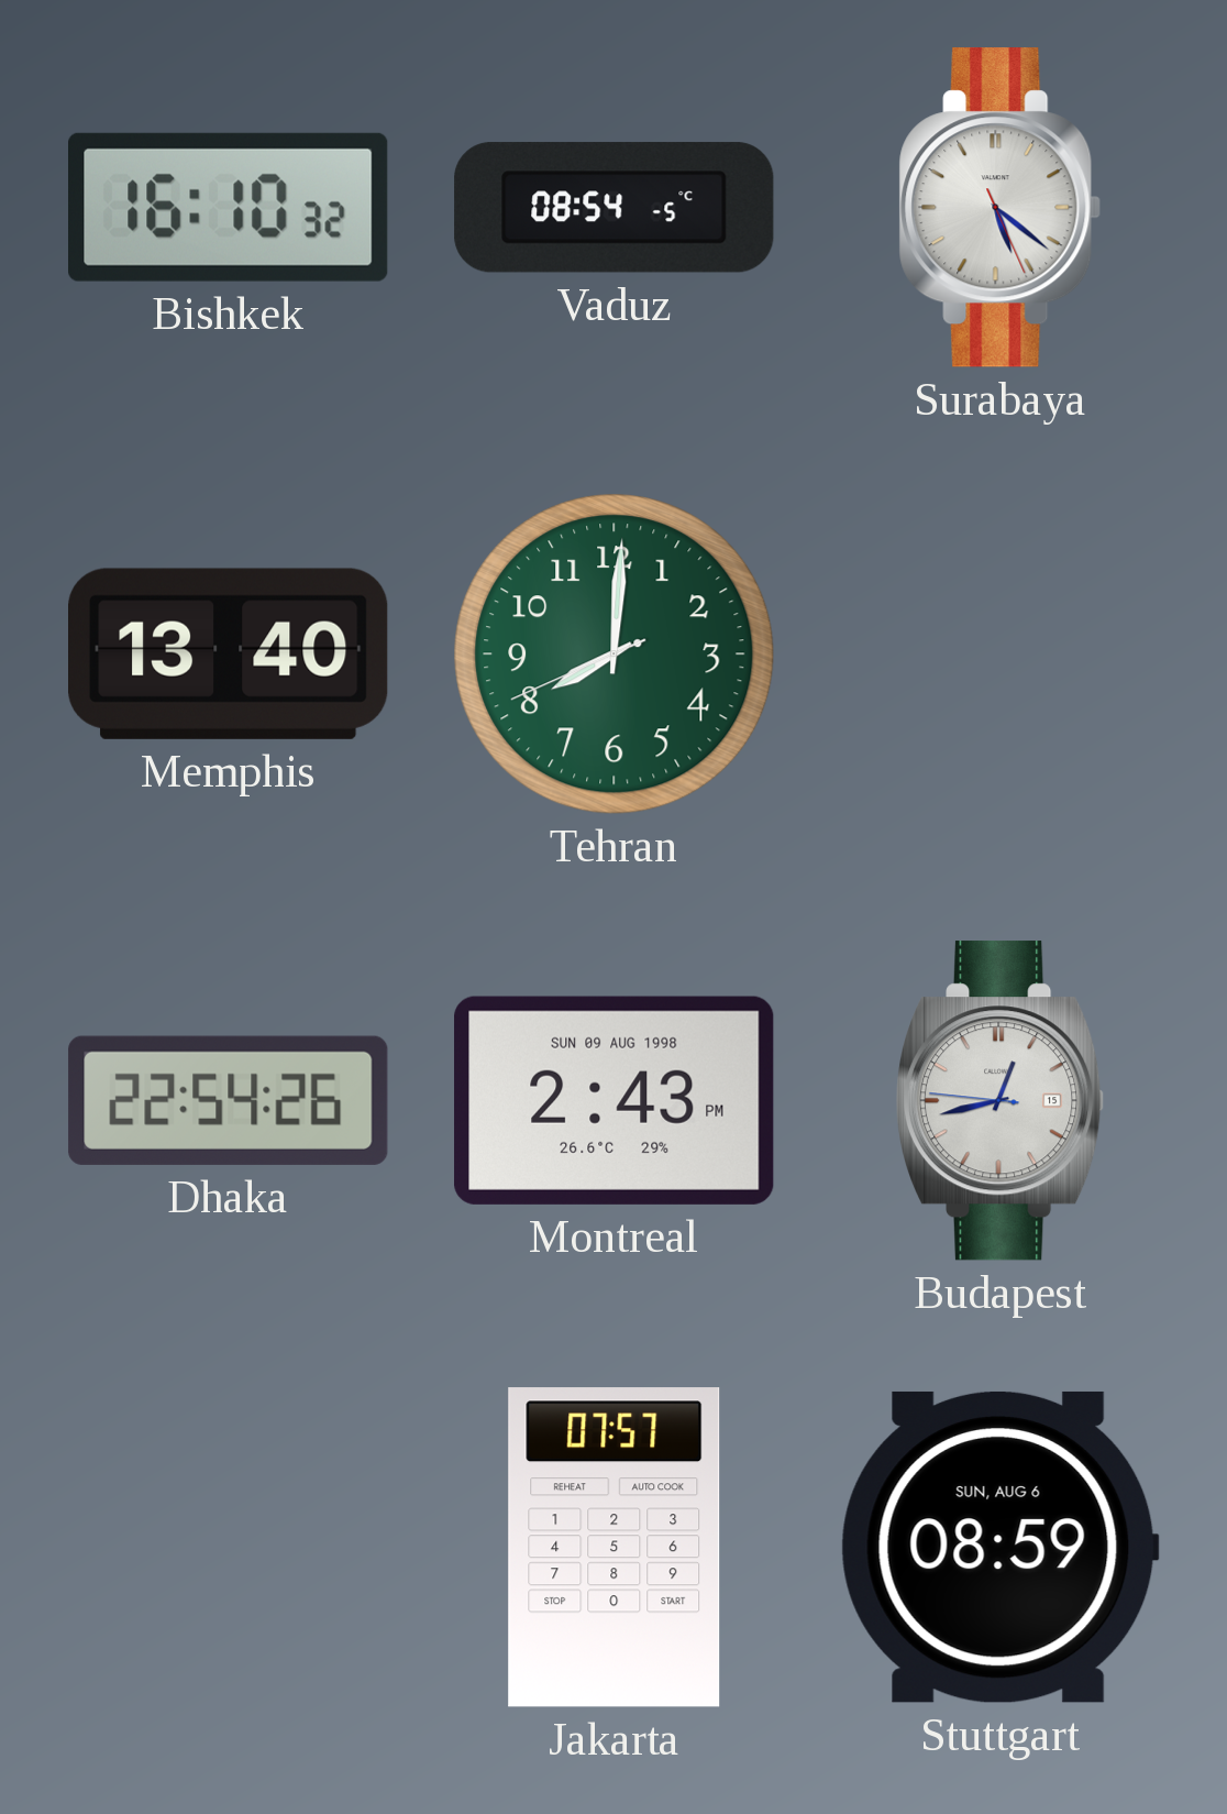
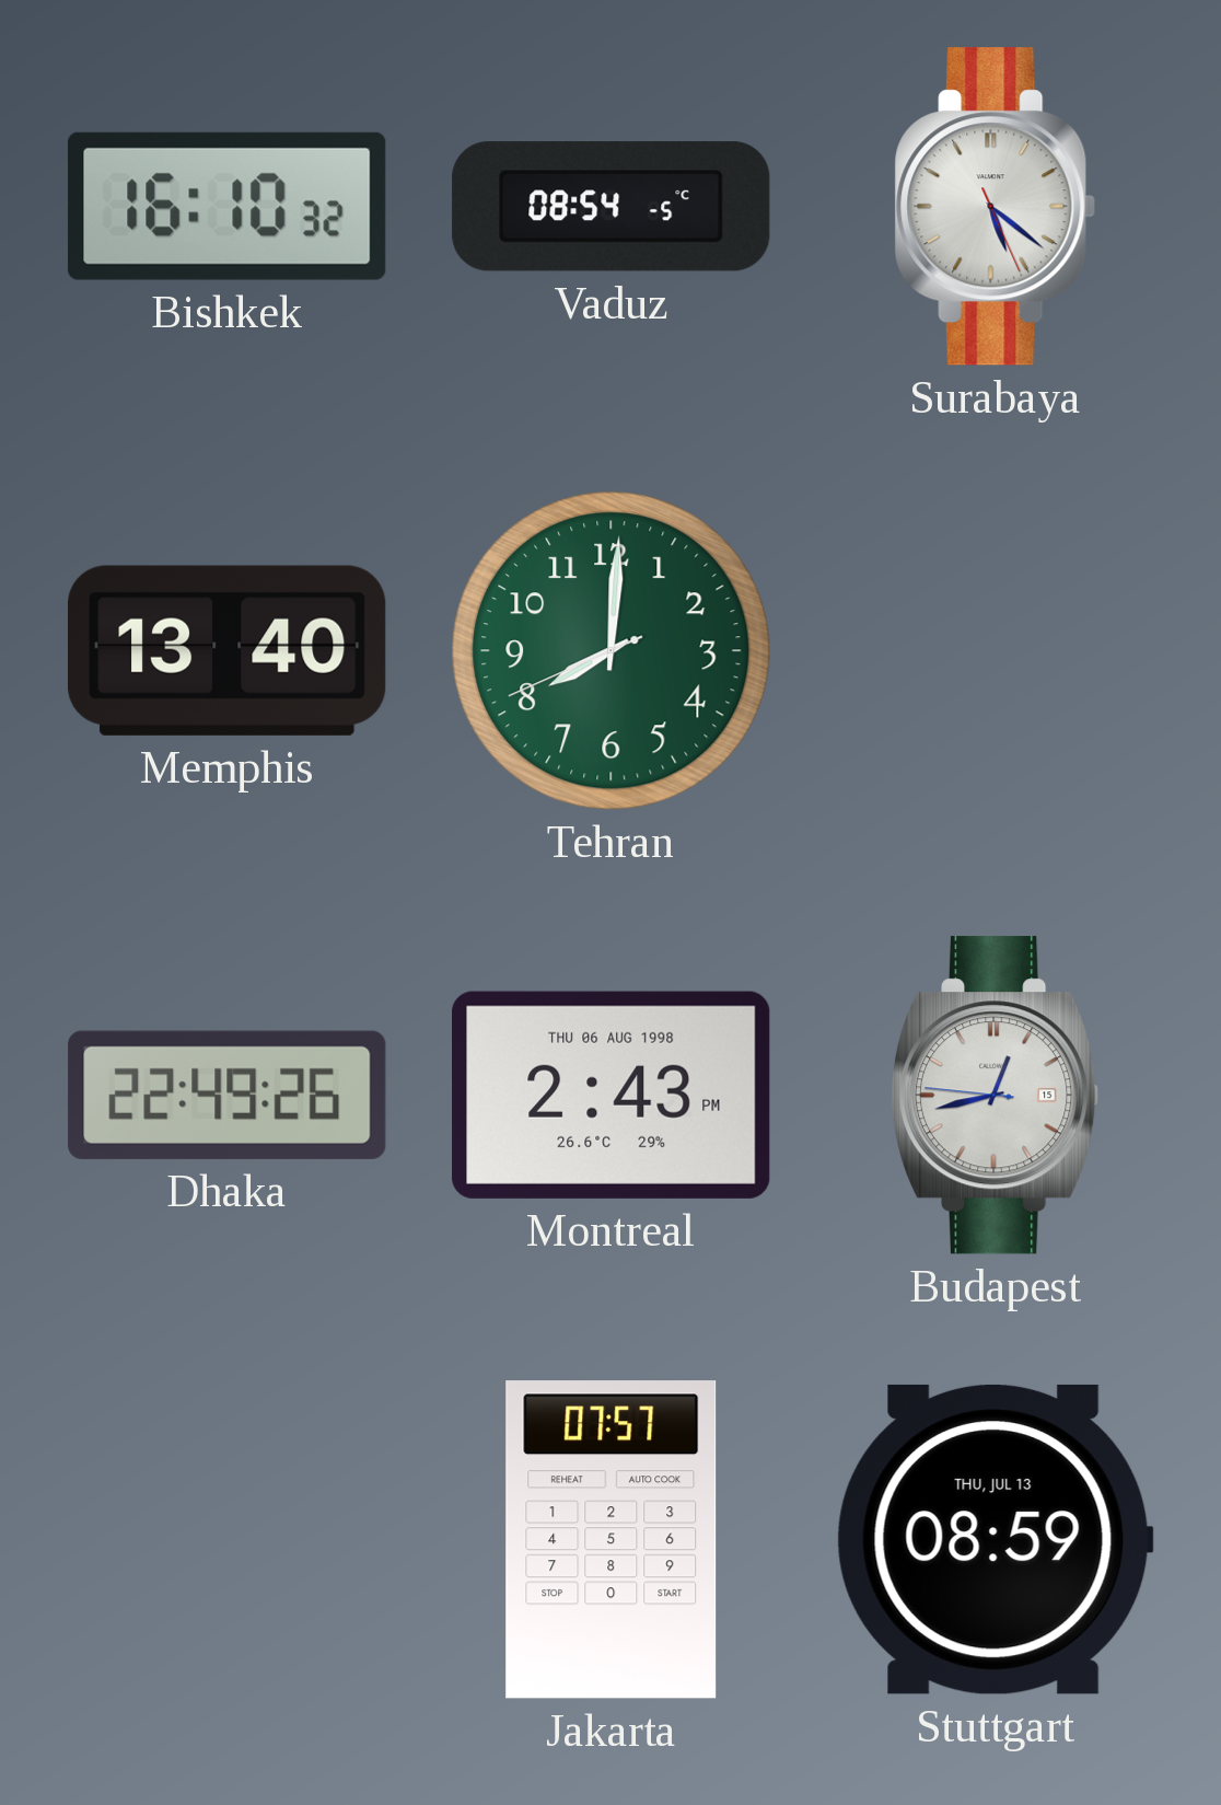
Dhaka: 22:54 -> 22:49
Montreal date: SUN 09 AUG 1998 -> THU 06 AUG 1998
Stuttgart date: SUN, AUG 6 -> THU, JUL 13
